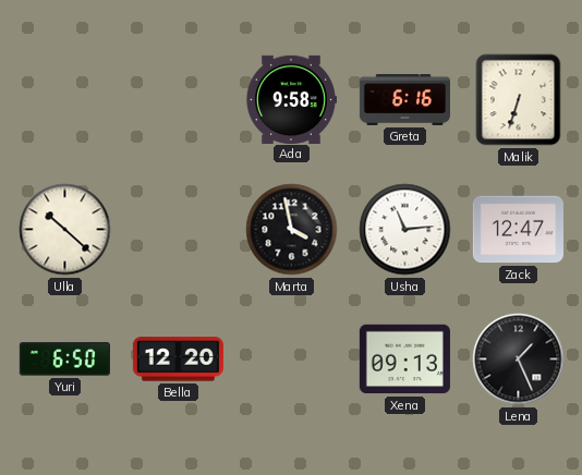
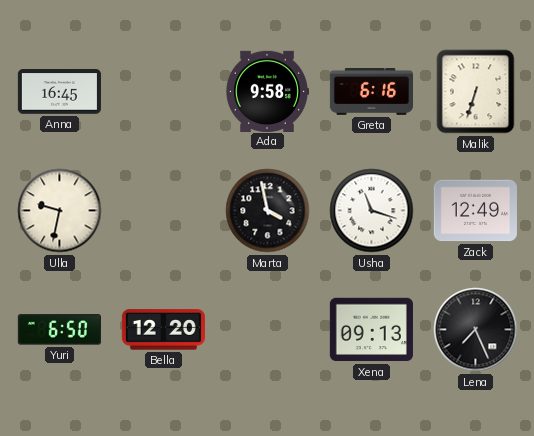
Anna: none -> 16:45
Ulla: 10:22 -> 9:32
Usha: 11:14 -> 11:18
Zack: 12:47 -> 12:49
Lena: 1:26 -> 7:26
